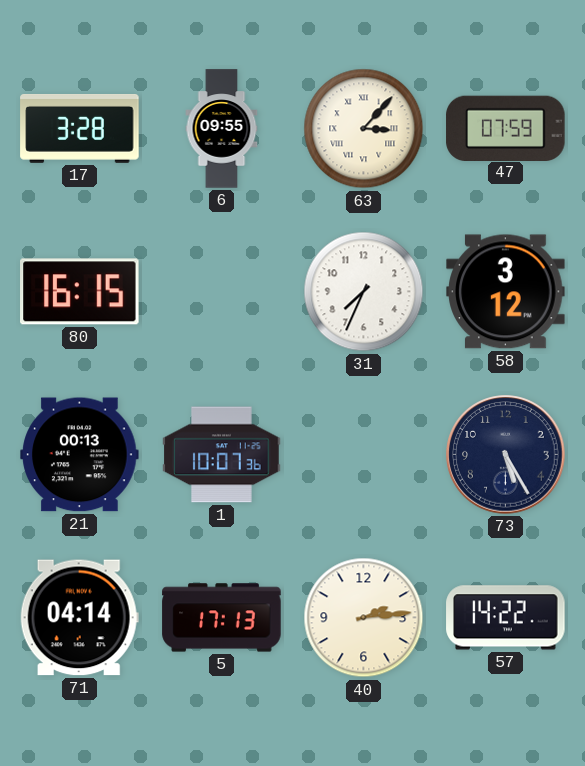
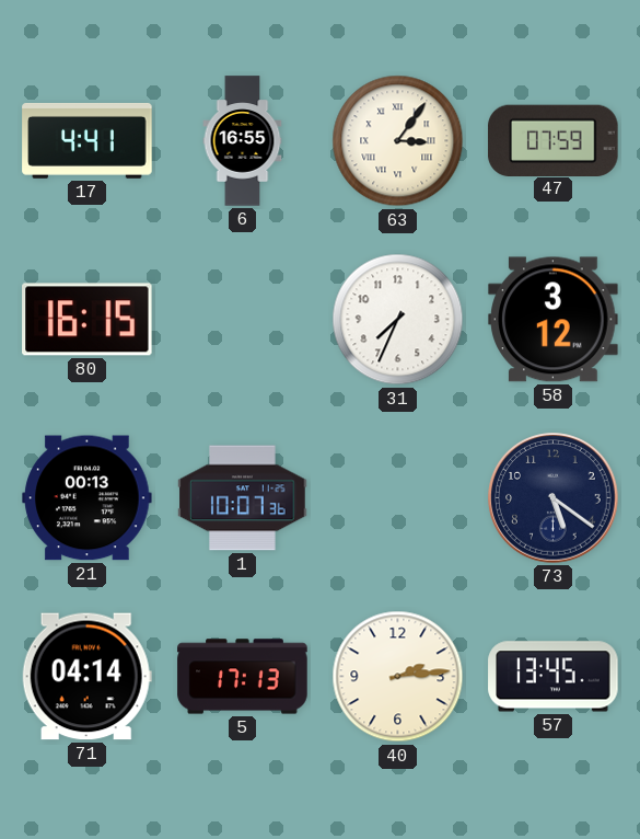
17: 3:28 -> 4:41
6: 09:55 -> 16:55
63: 3:07 -> 3:06
73: 5:25 -> 5:21
57: 14:22 -> 13:45
